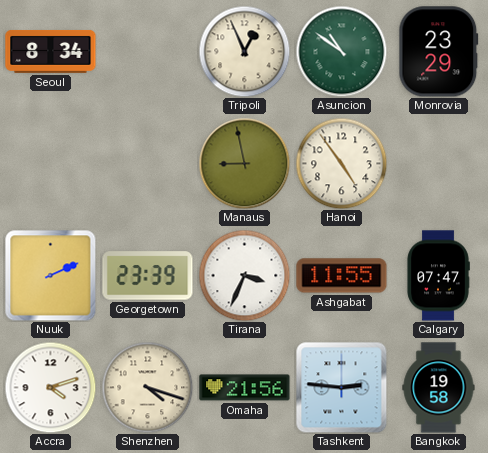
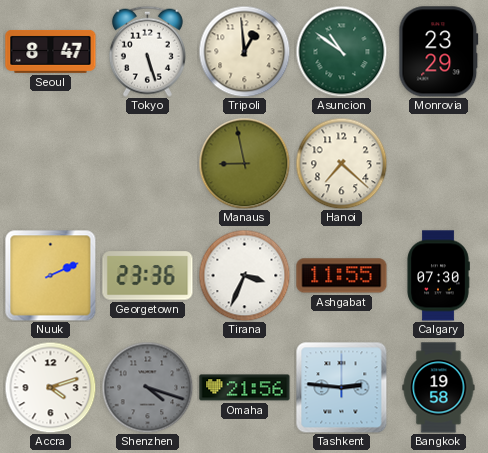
Seoul: 8:34 -> 8:47
Tokyo: none -> 5:27
Tripoli: 12:56 -> 12:59
Hanoi: 4:54 -> 7:22
Georgetown: 23:39 -> 23:36
Calgary: 07:47 -> 07:30
Shenzhen dial: cream -> grey
